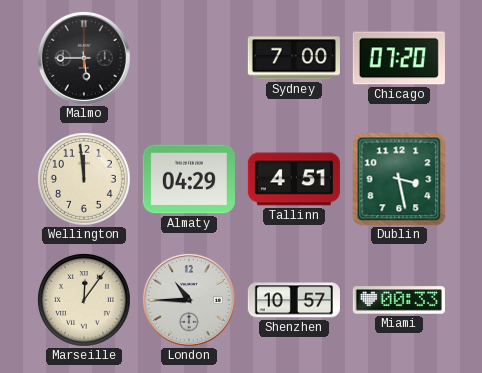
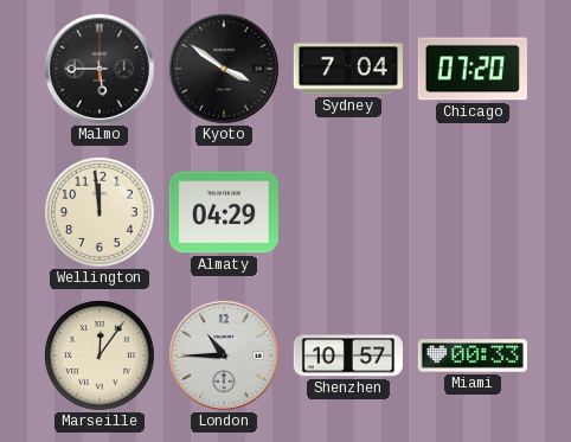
Kyoto: none -> 3:51
Sydney: 7:00 -> 7:04
Tallinn: 4:51 -> none
Dublin: 3:28 -> none
